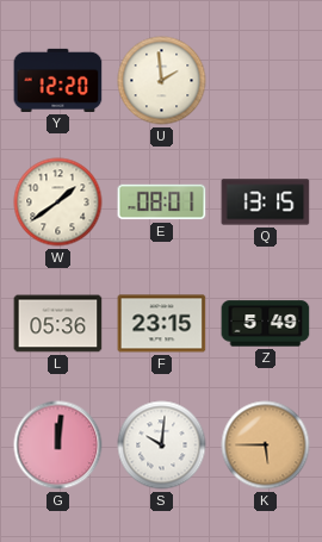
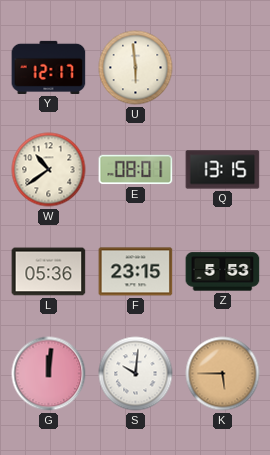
Y: 12:20 -> 12:17
U: 1:59 -> 5:59
W: 1:39 -> 10:39
Z: 5:49 -> 5:53
